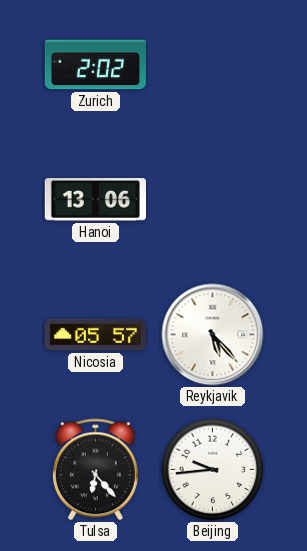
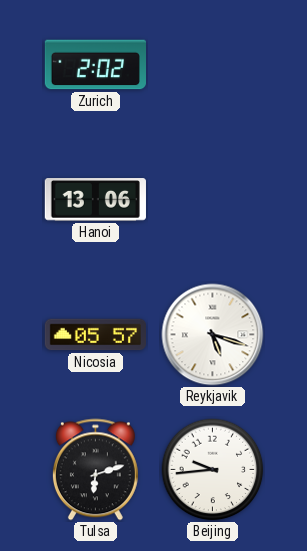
Reykjavik: 5:23 -> 5:18
Tulsa: 6:23 -> 6:12
